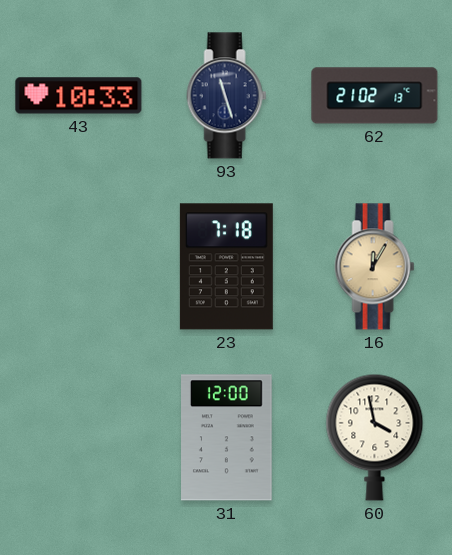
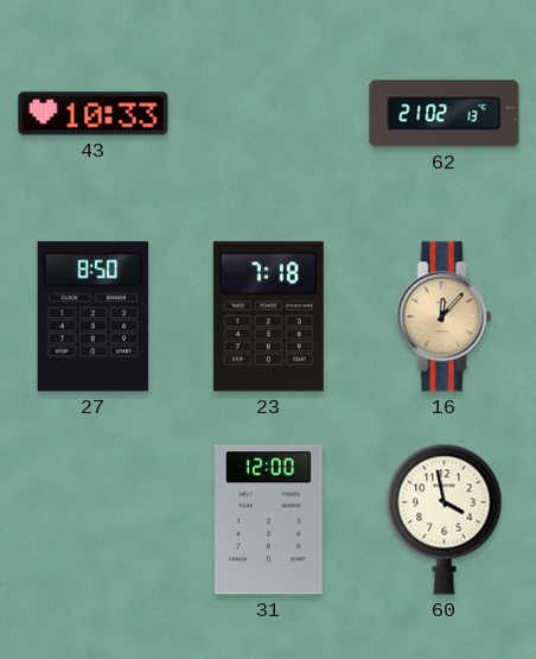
93: 11:27 -> none
27: none -> 8:50
16: 12:05 -> 12:07
